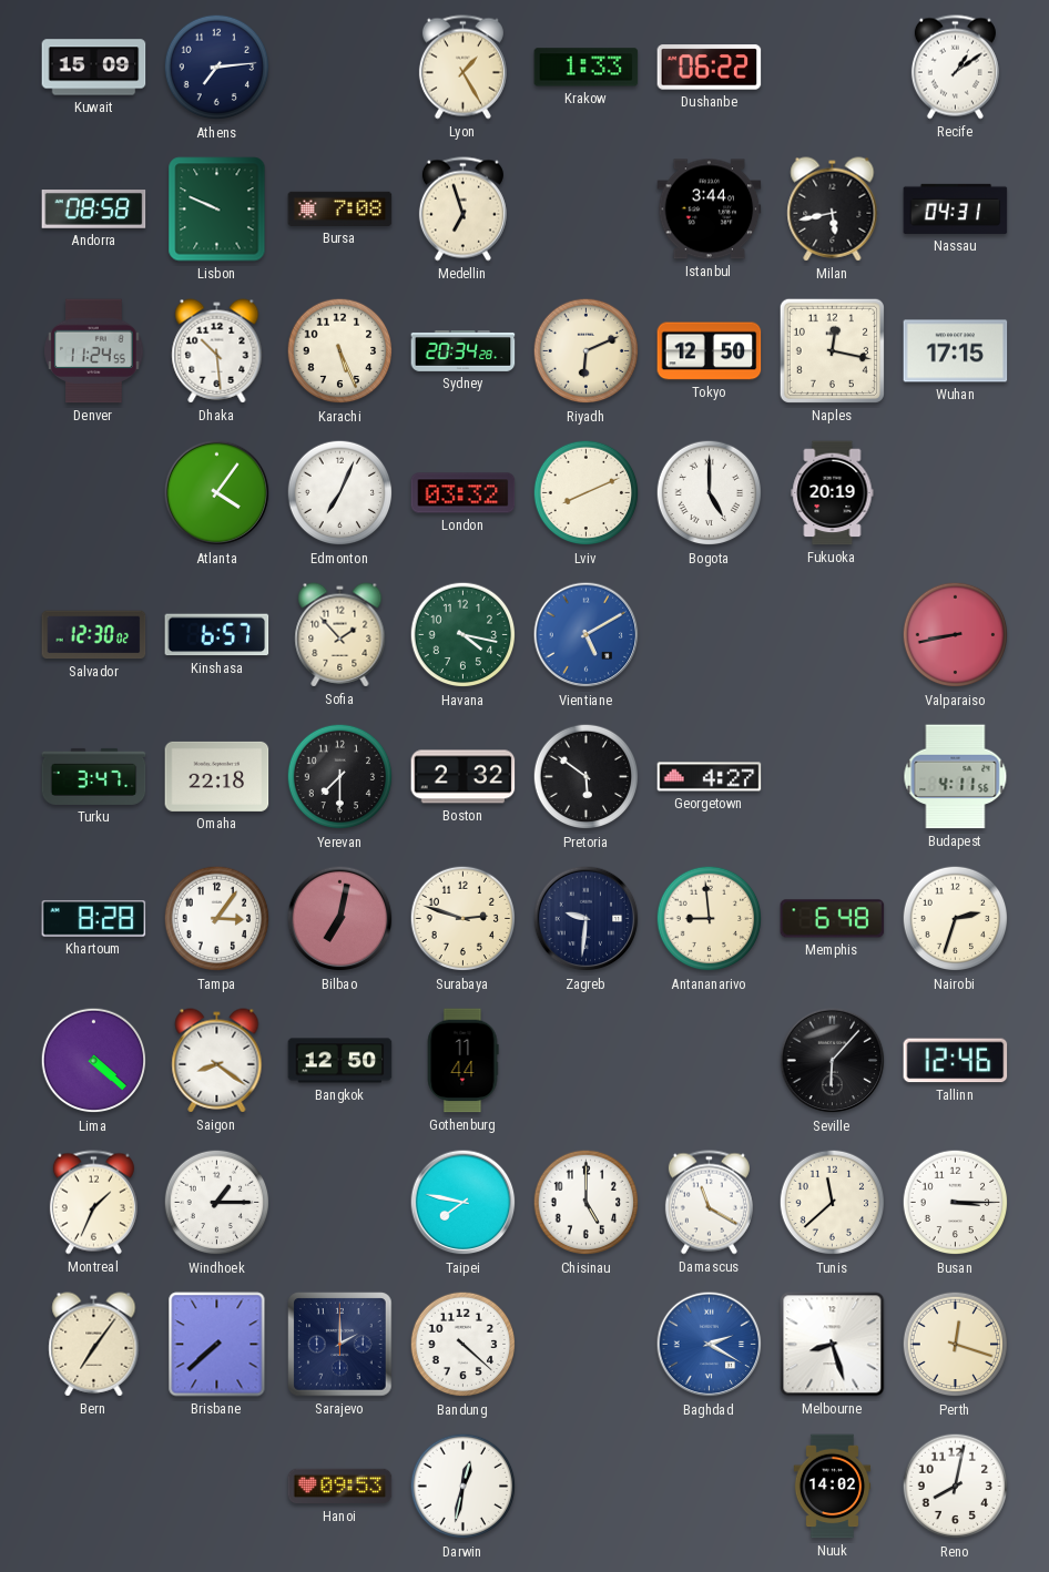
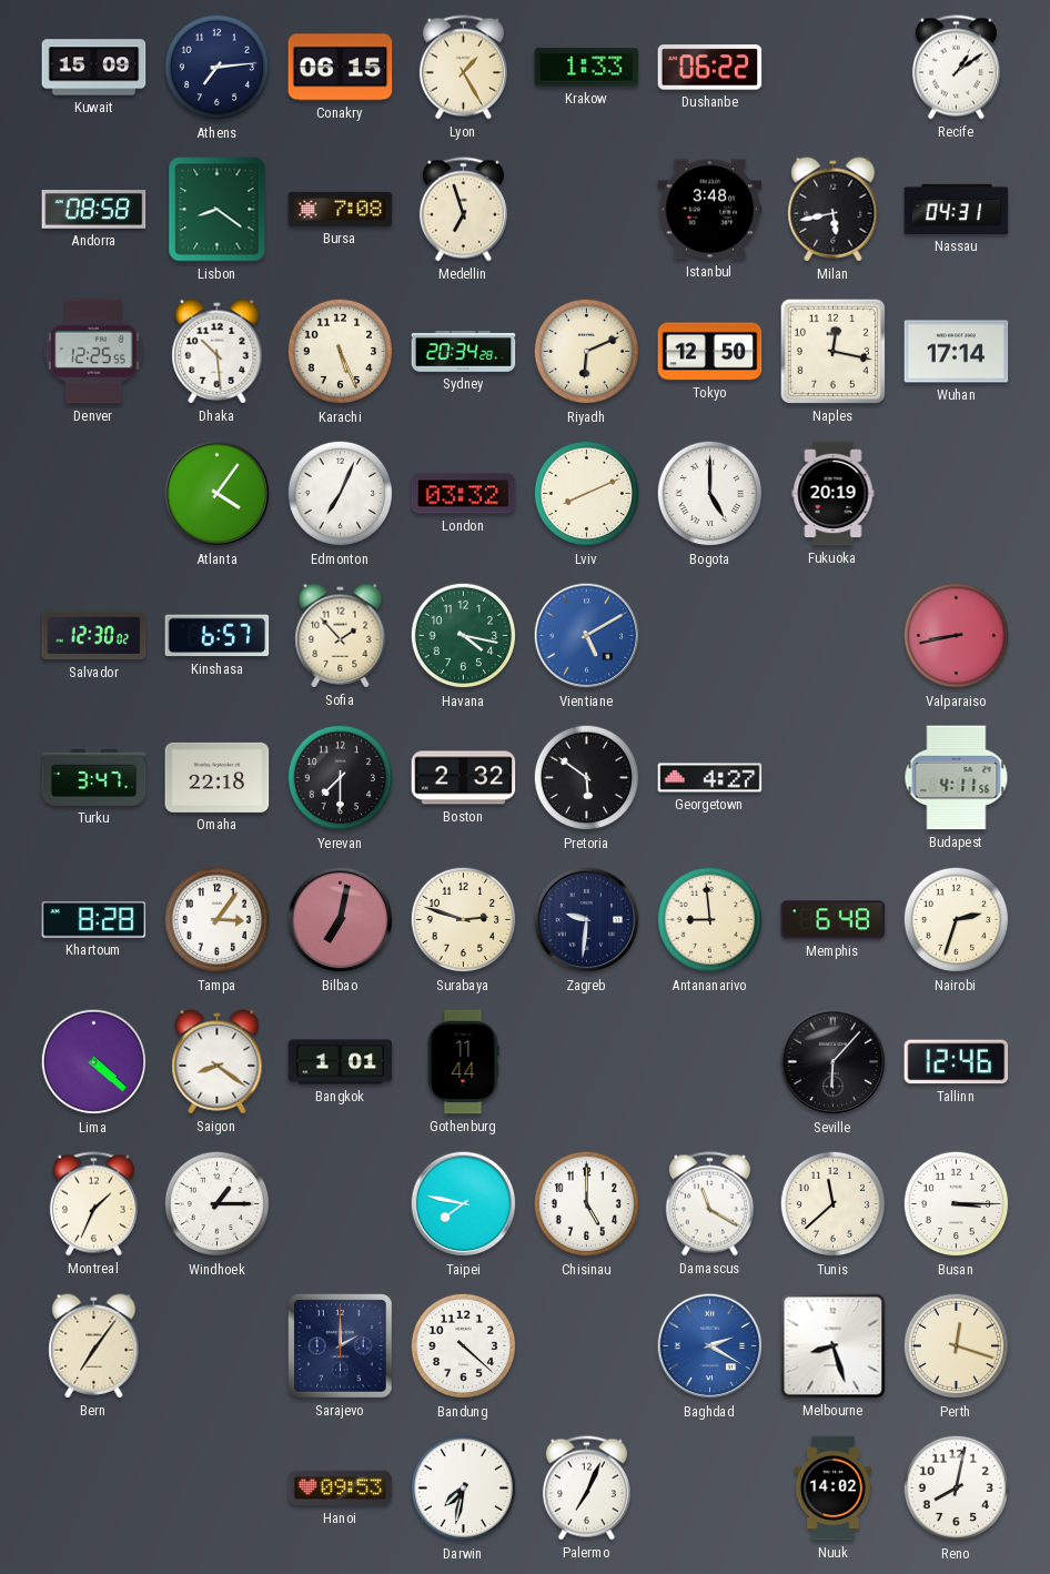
Conakry: none -> 06:15
Lisbon: 9:49 -> 8:21
Istanbul: 3:44 -> 3:48
Denver: 11:24 -> 12:25
Wuhan: 17:15 -> 17:14
Bangkok: 12:50 -> 1:01
Brisbane: 7:38 -> none
Darwin: 12:32 -> 7:32
Palermo: none -> 7:04
